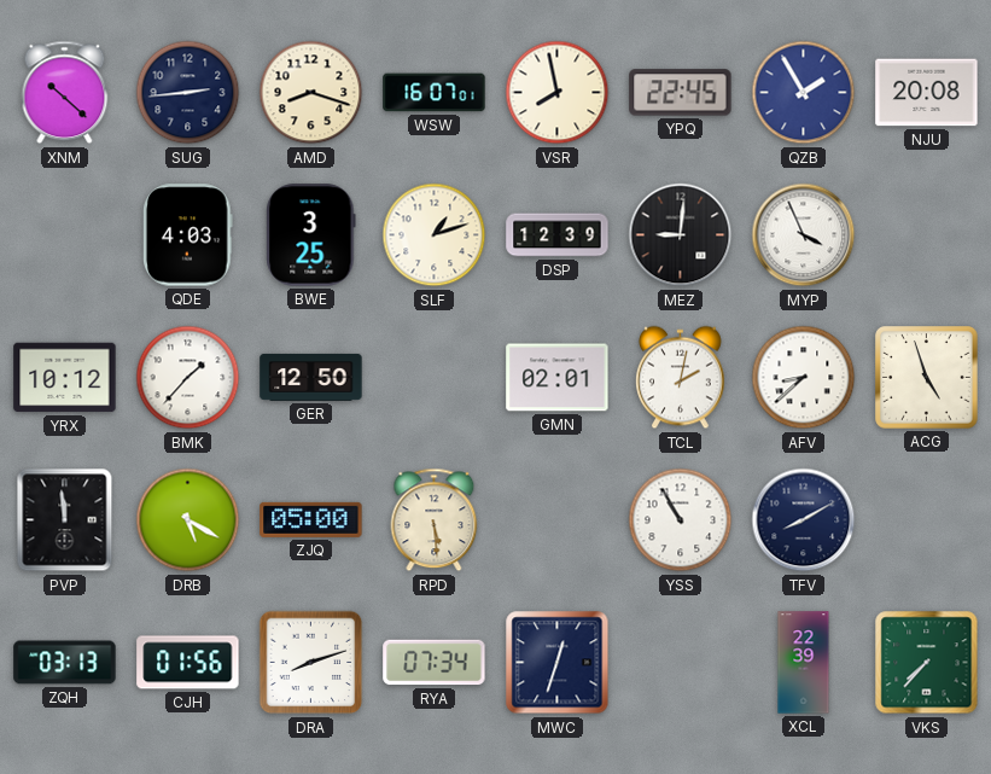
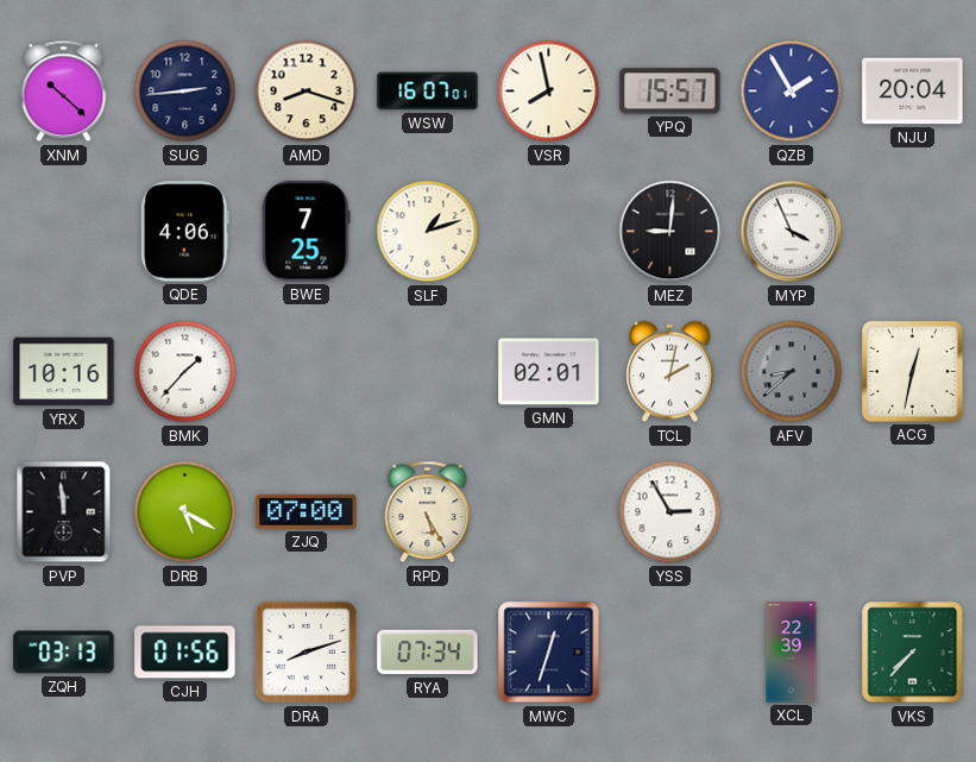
YPQ: 22:45 -> 15:57
NJU: 20:08 -> 20:04
QDE: 4:03 -> 4:06
BWE: 3:25 -> 7:25
DSP: 12:39 -> none
YRX: 10:12 -> 10:16
GER: 12:50 -> none
AFV dial: white -> grey
ACG: 4:57 -> 12:32
ZJQ: 05:00 -> 07:00
RPD: 5:29 -> 5:25
YSS: 10:55 -> 2:55
TFV: 8:10 -> none
